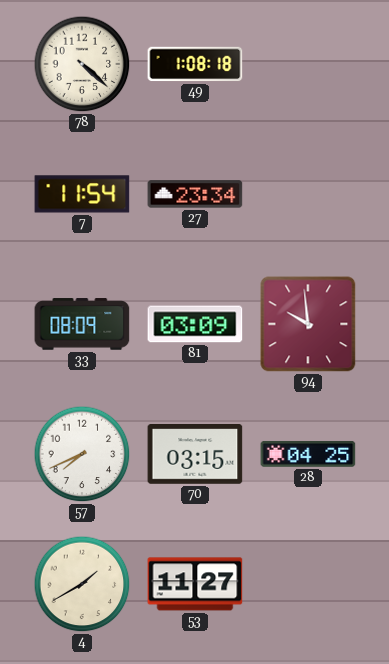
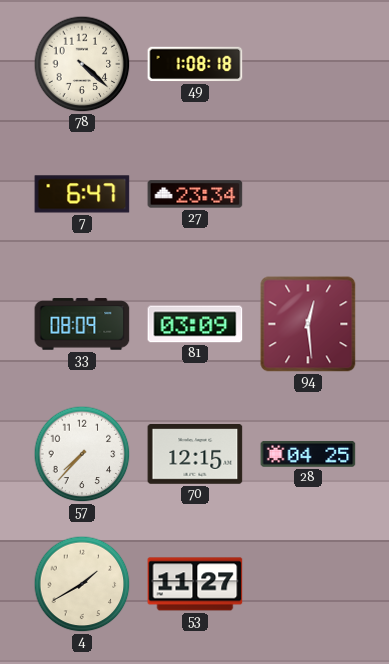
7: 11:54 -> 6:47
94: 9:59 -> 12:29
57: 7:41 -> 7:37
70: 03:15 -> 12:15
